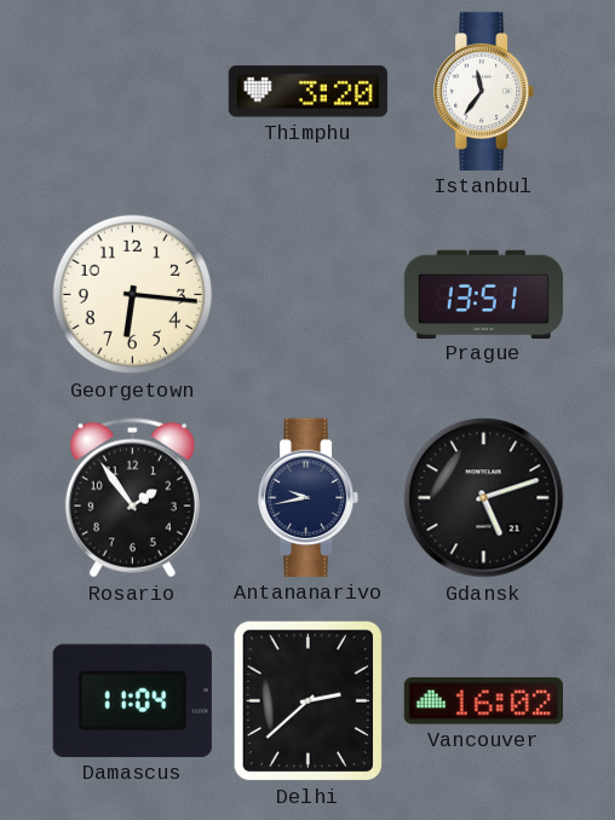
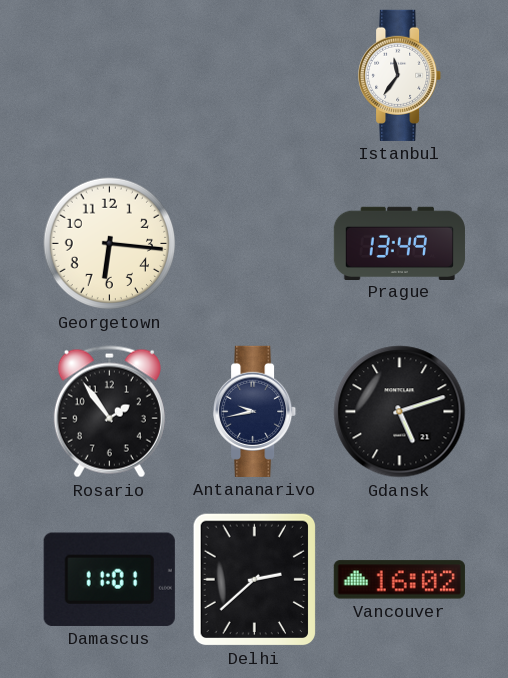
Thimphu: 3:20 -> none
Prague: 13:51 -> 13:49
Damascus: 11:04 -> 11:01
